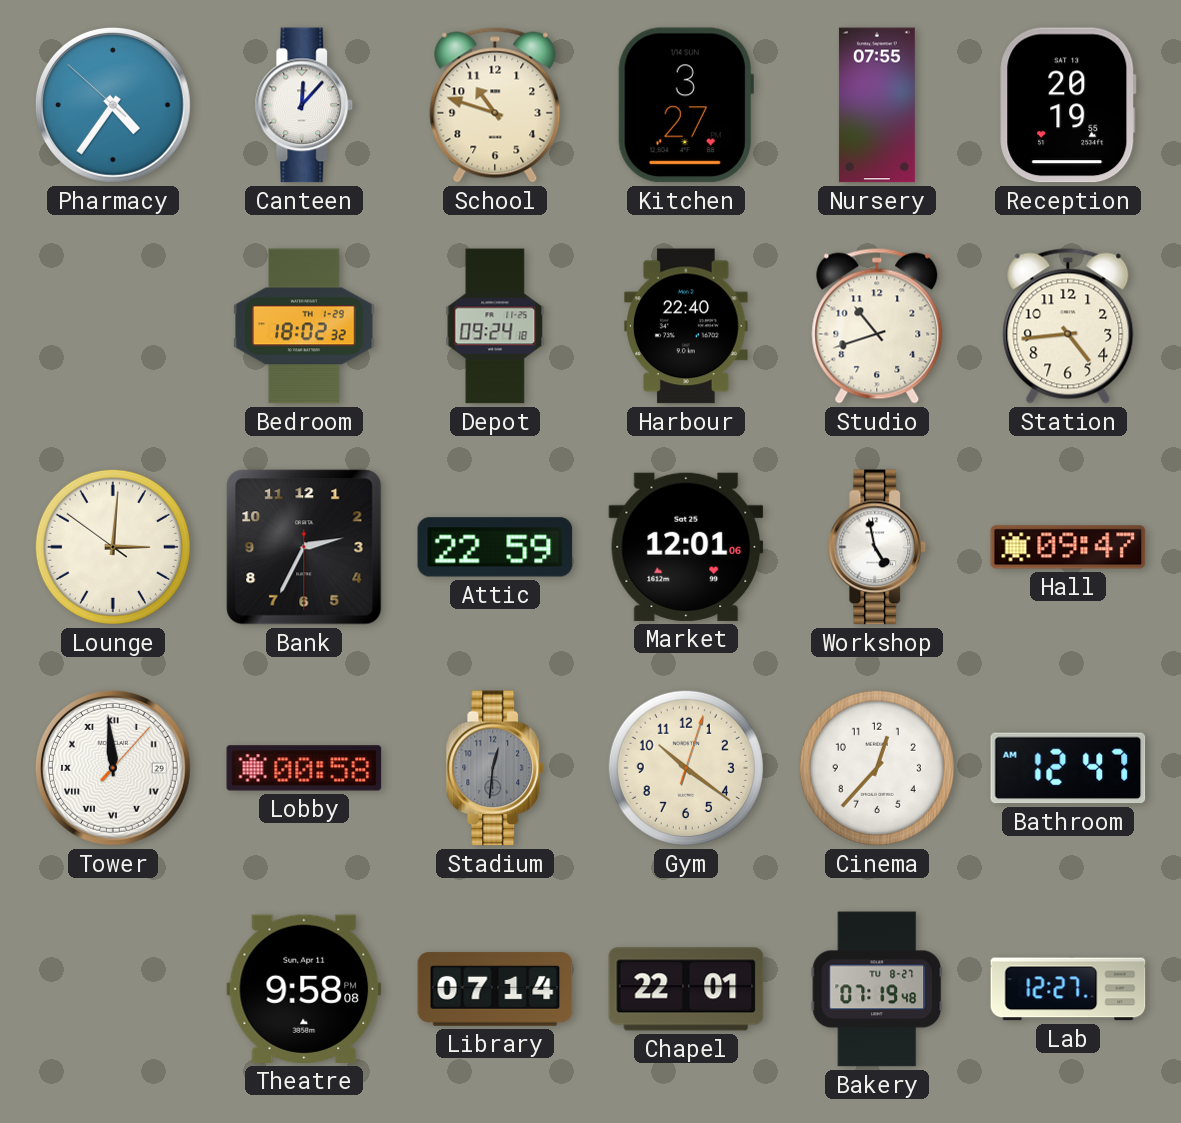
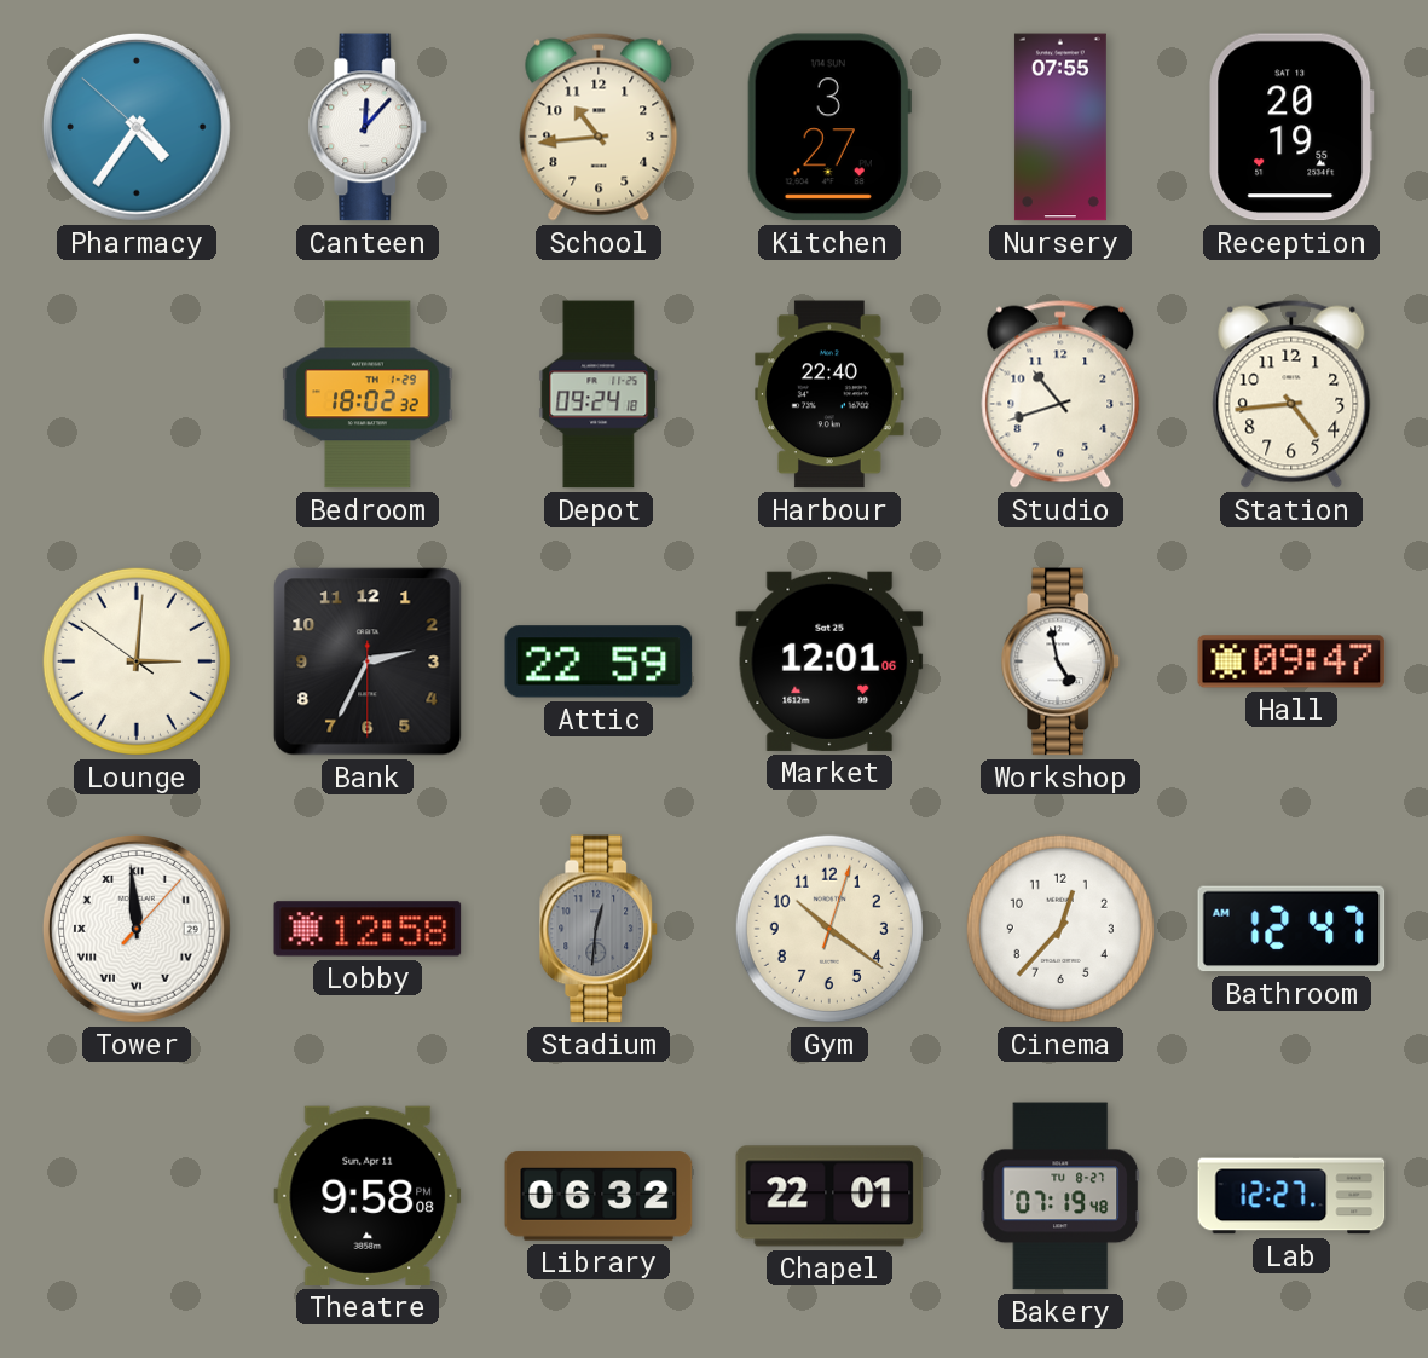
School: 10:48 -> 10:44
Lobby: 00:58 -> 12:58
Library: 07:14 -> 06:32
